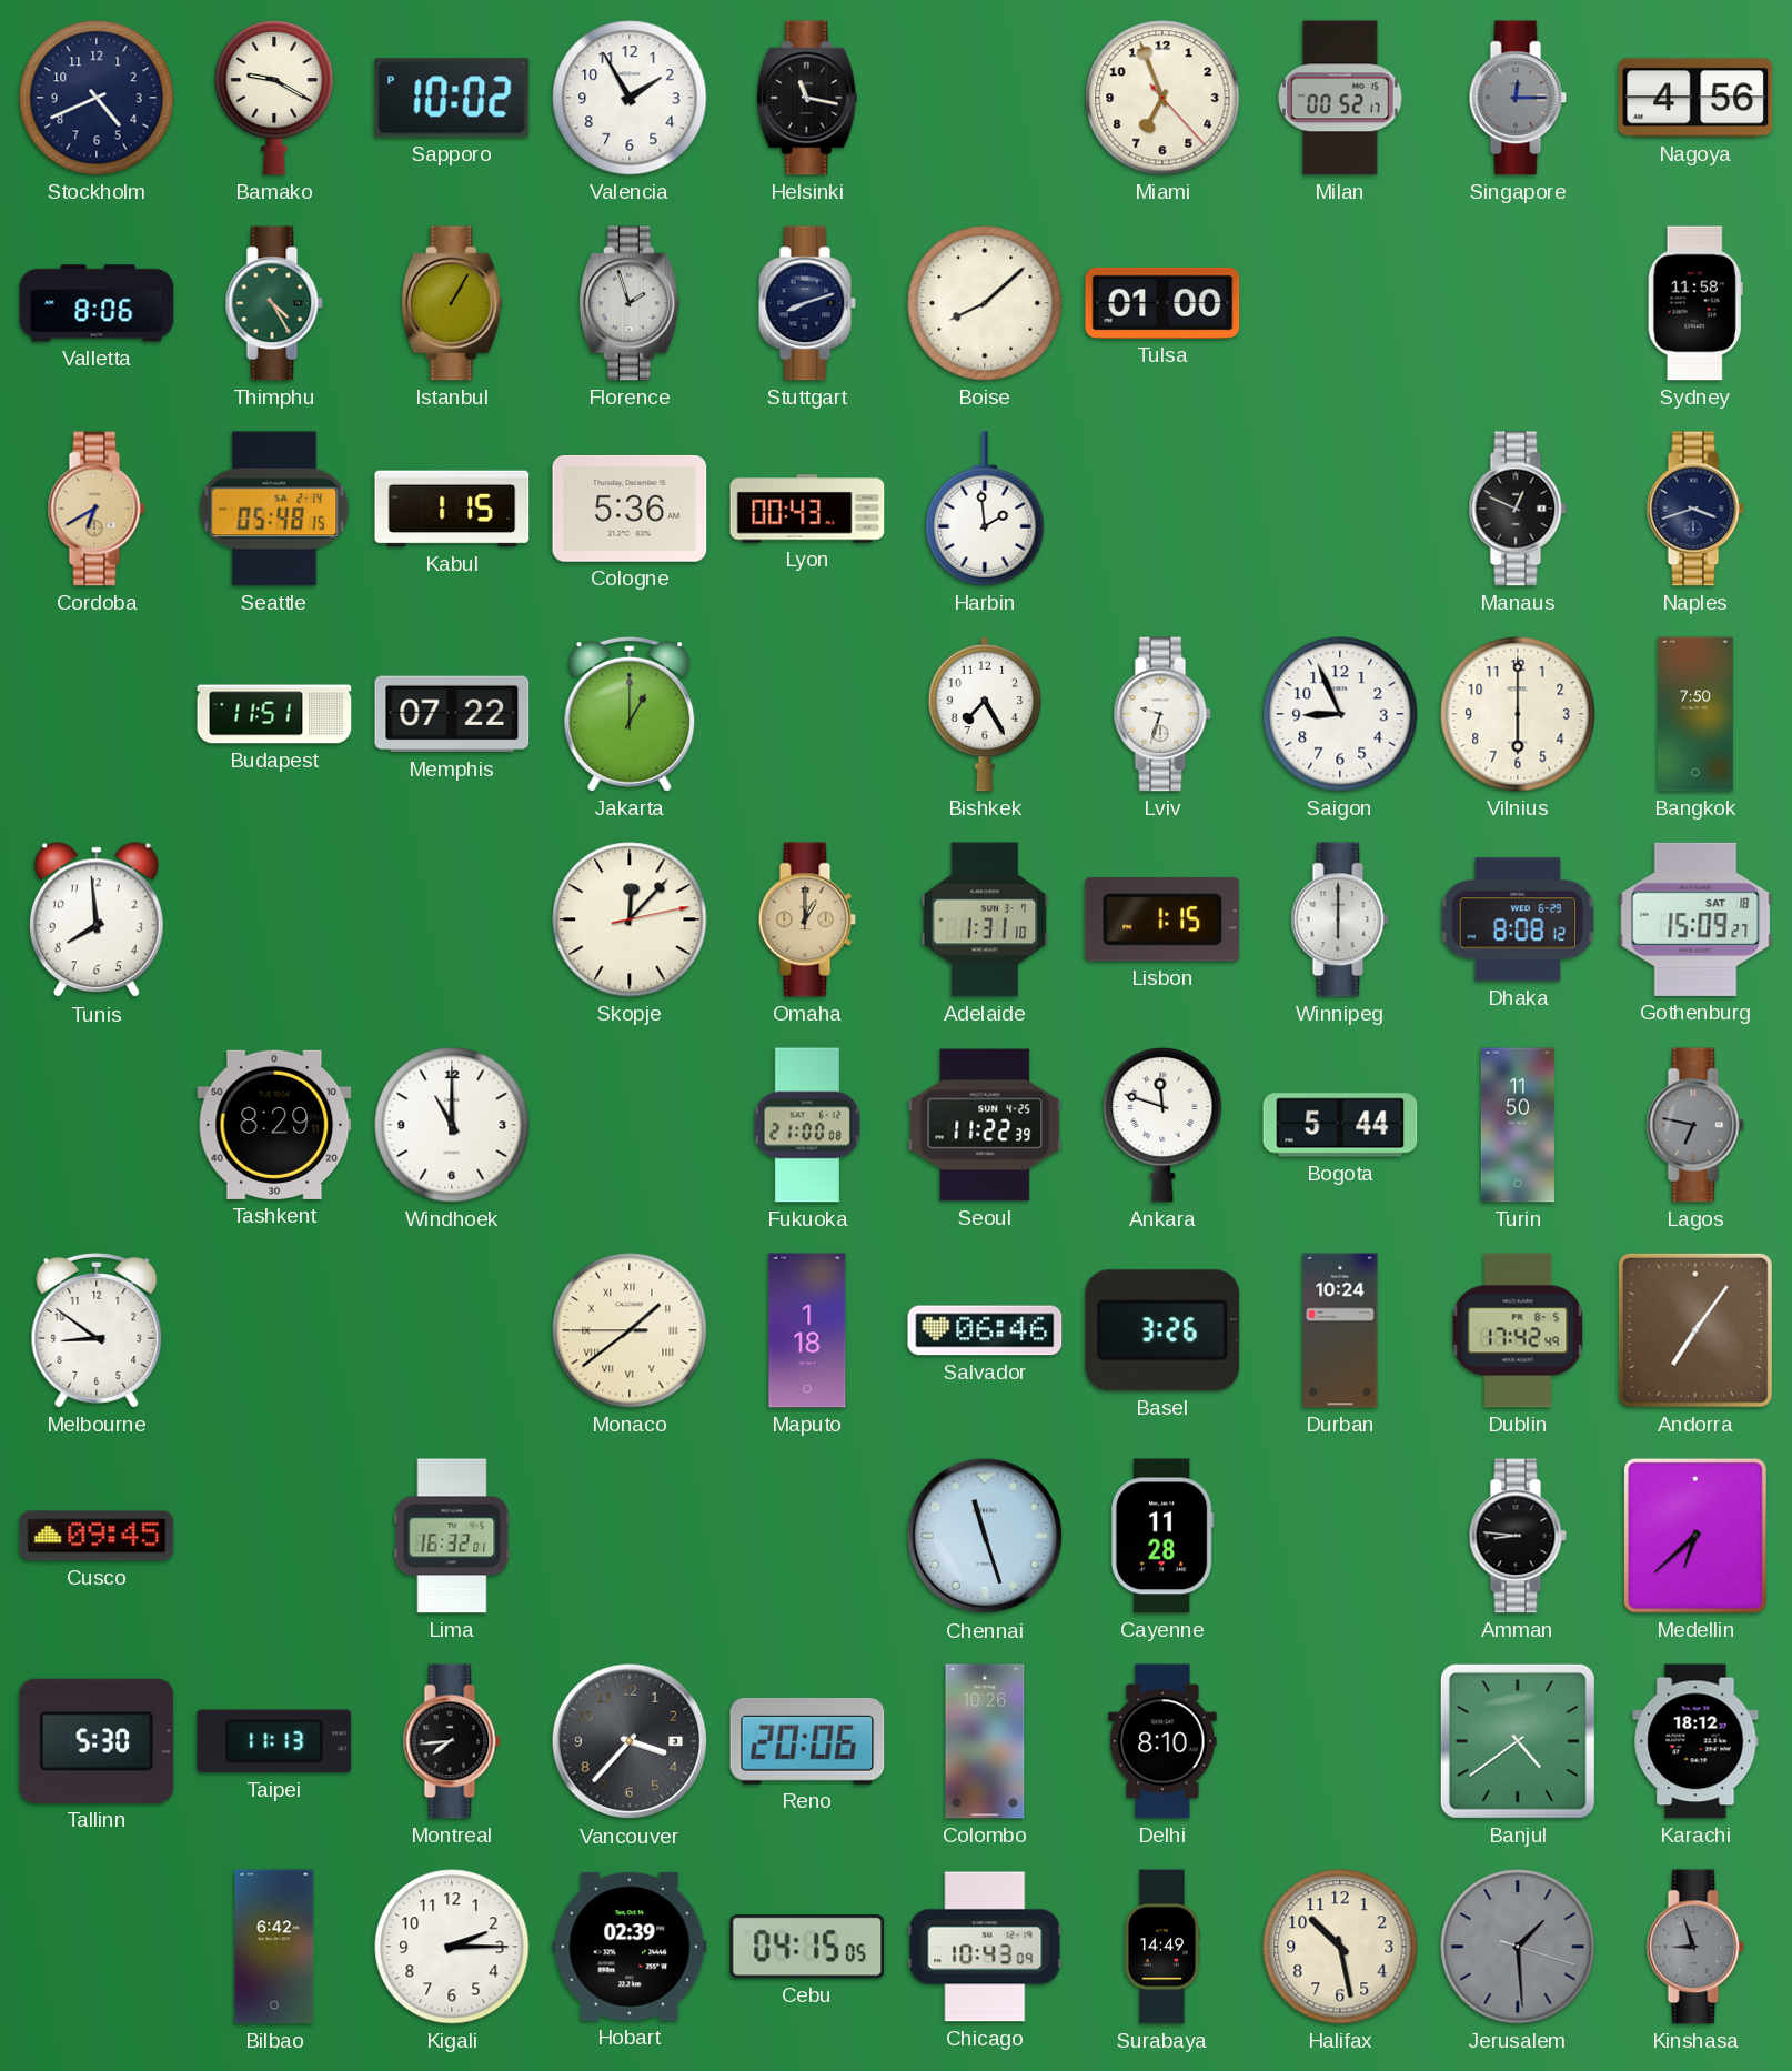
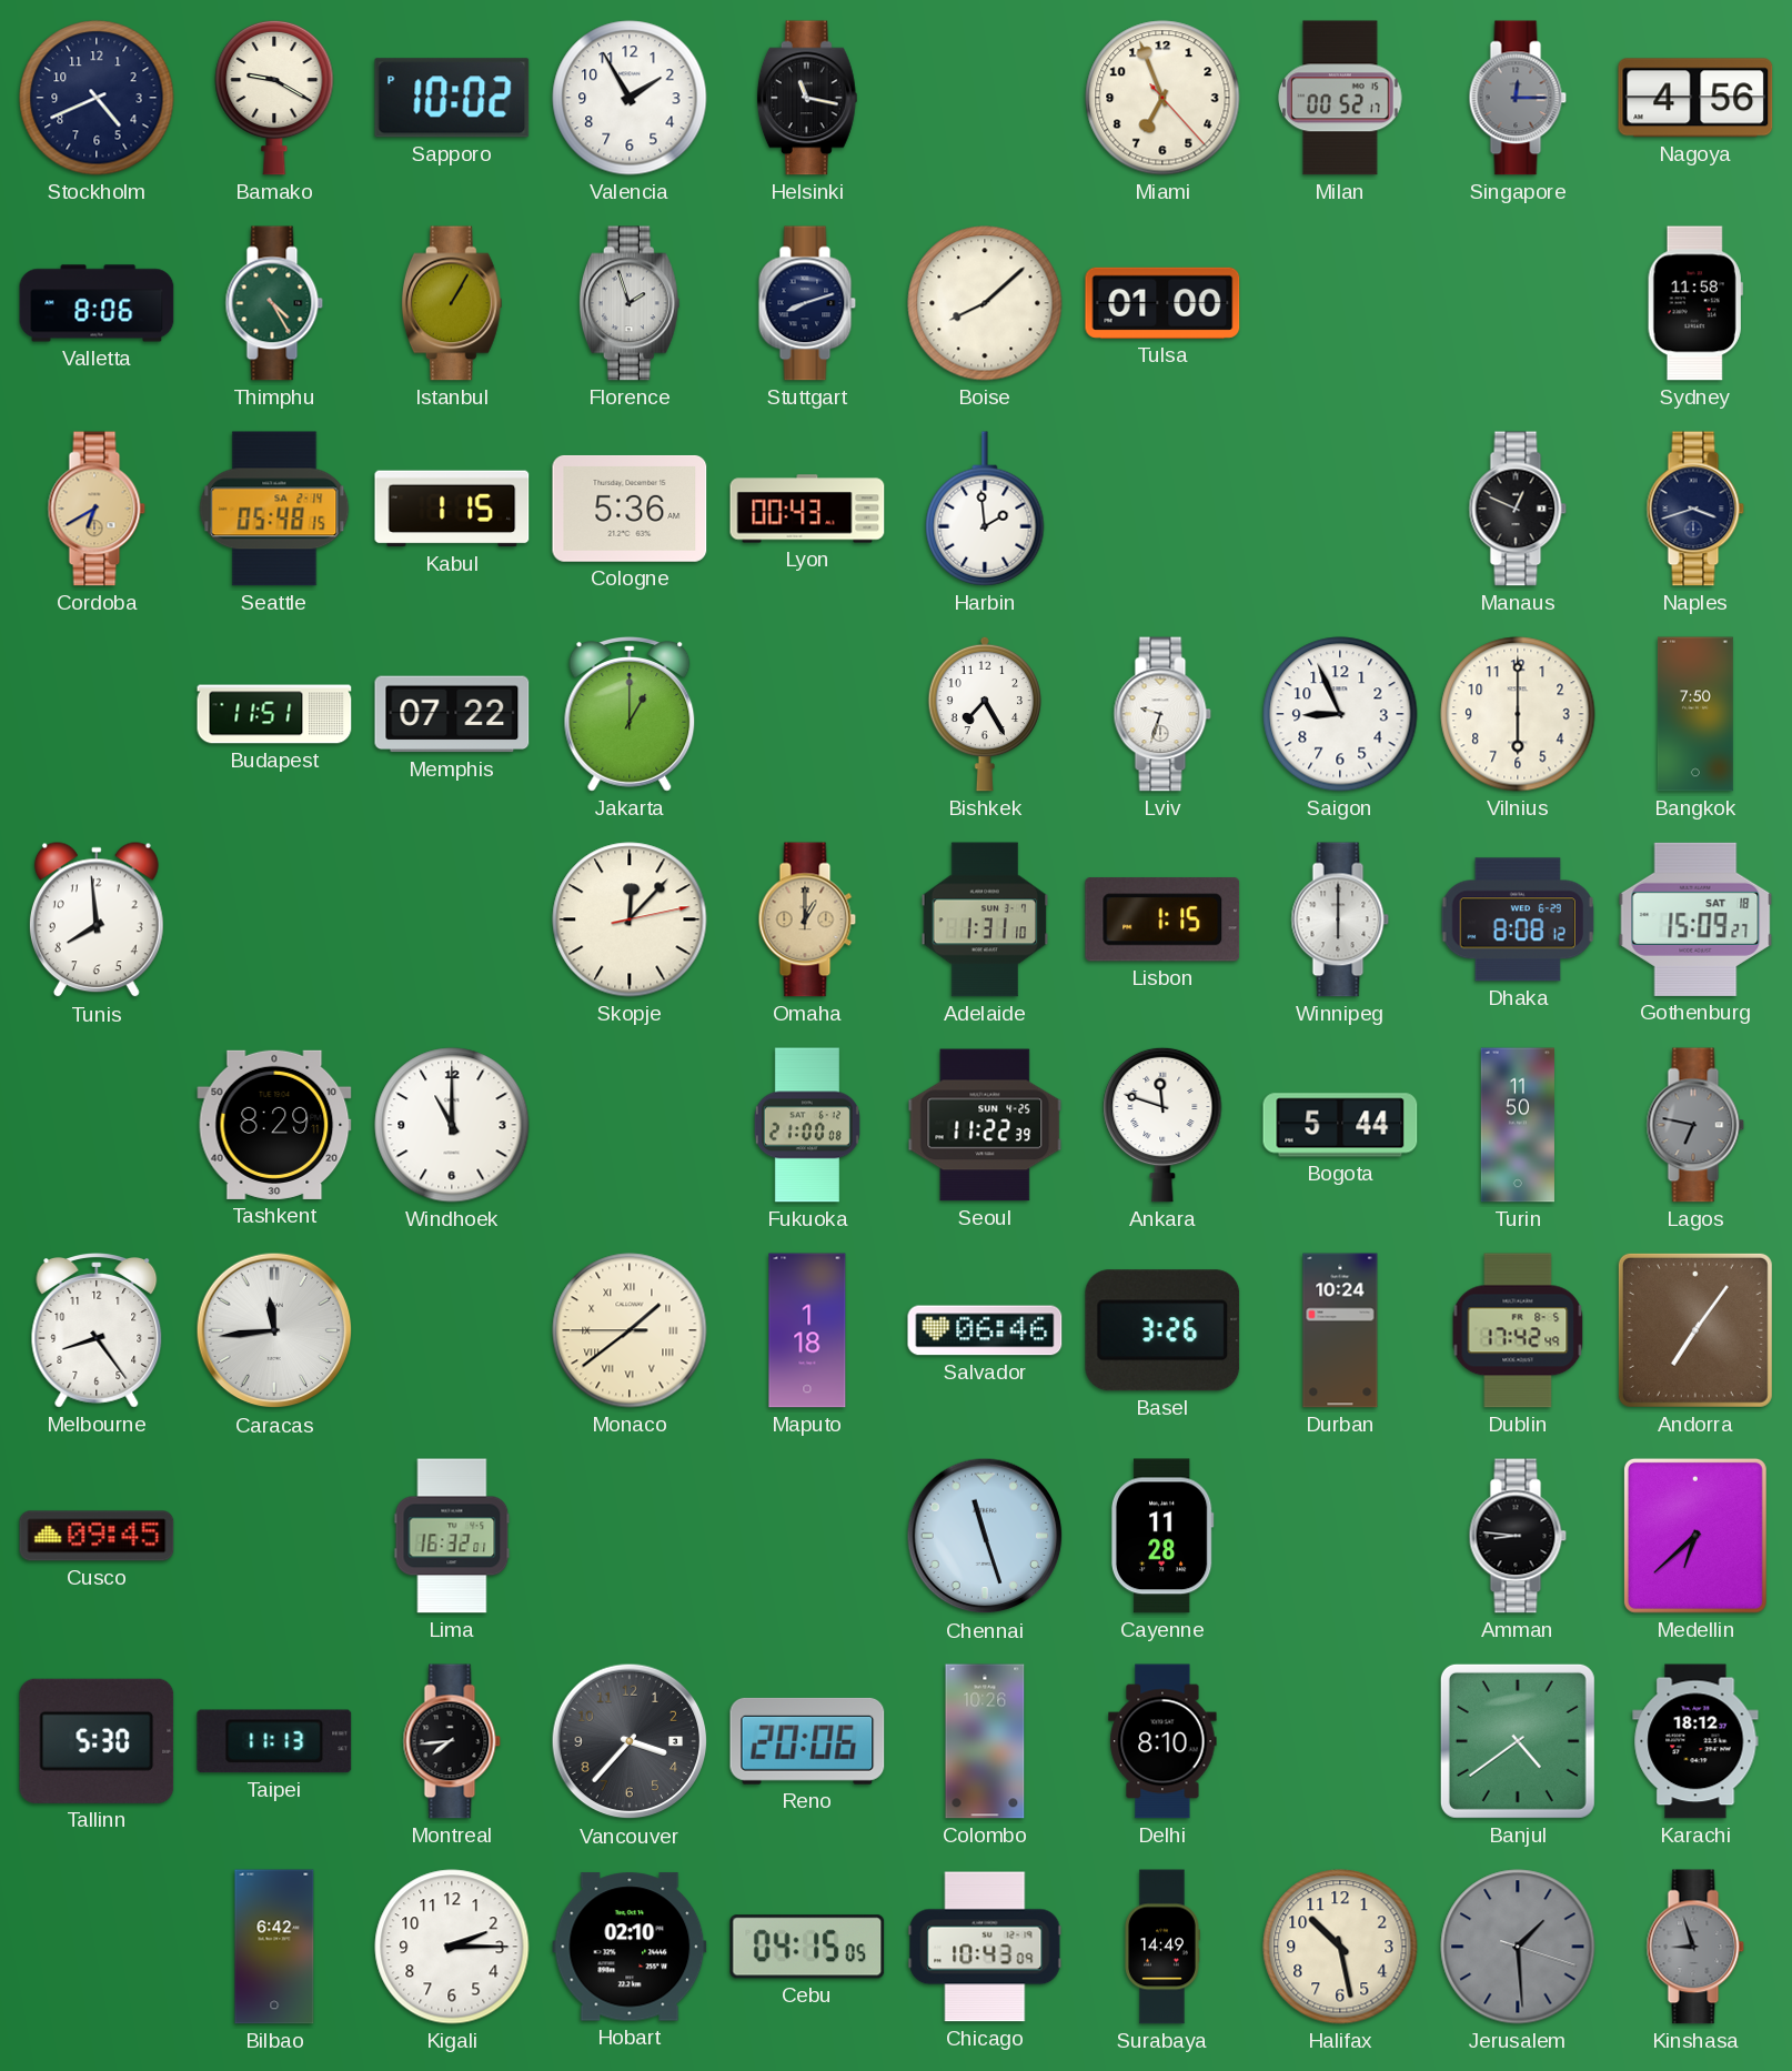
Melbourne: 8:51 -> 8:24
Caracas: none -> 11:44
Hobart: 02:39 -> 02:10
